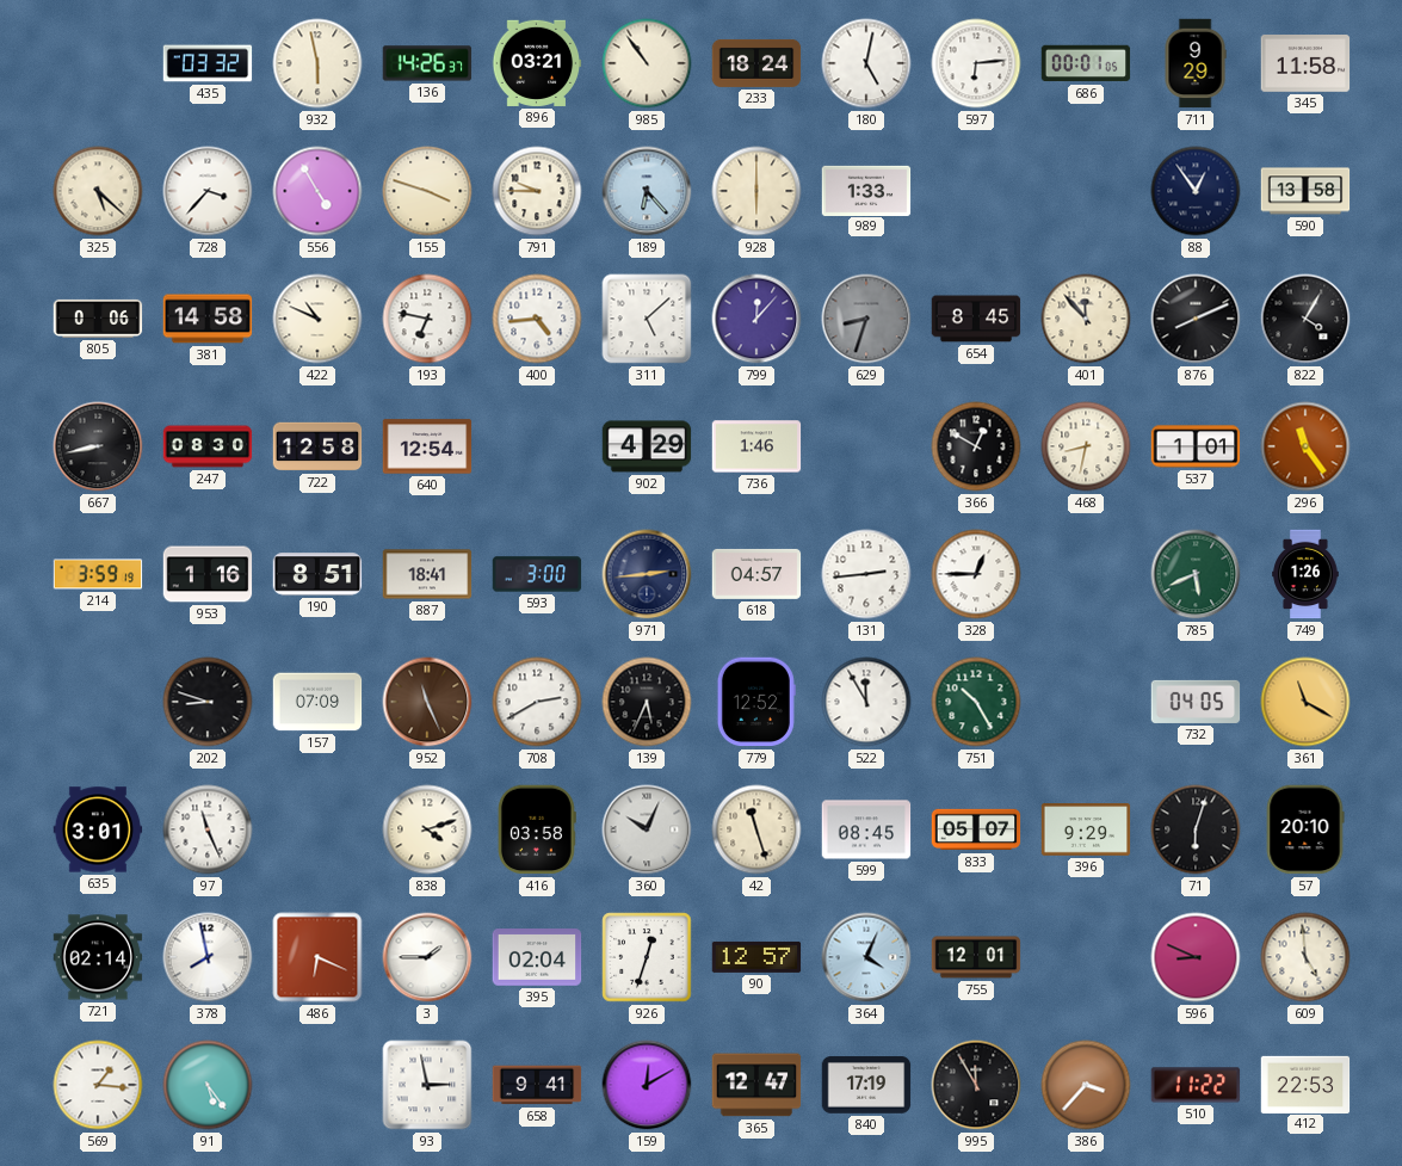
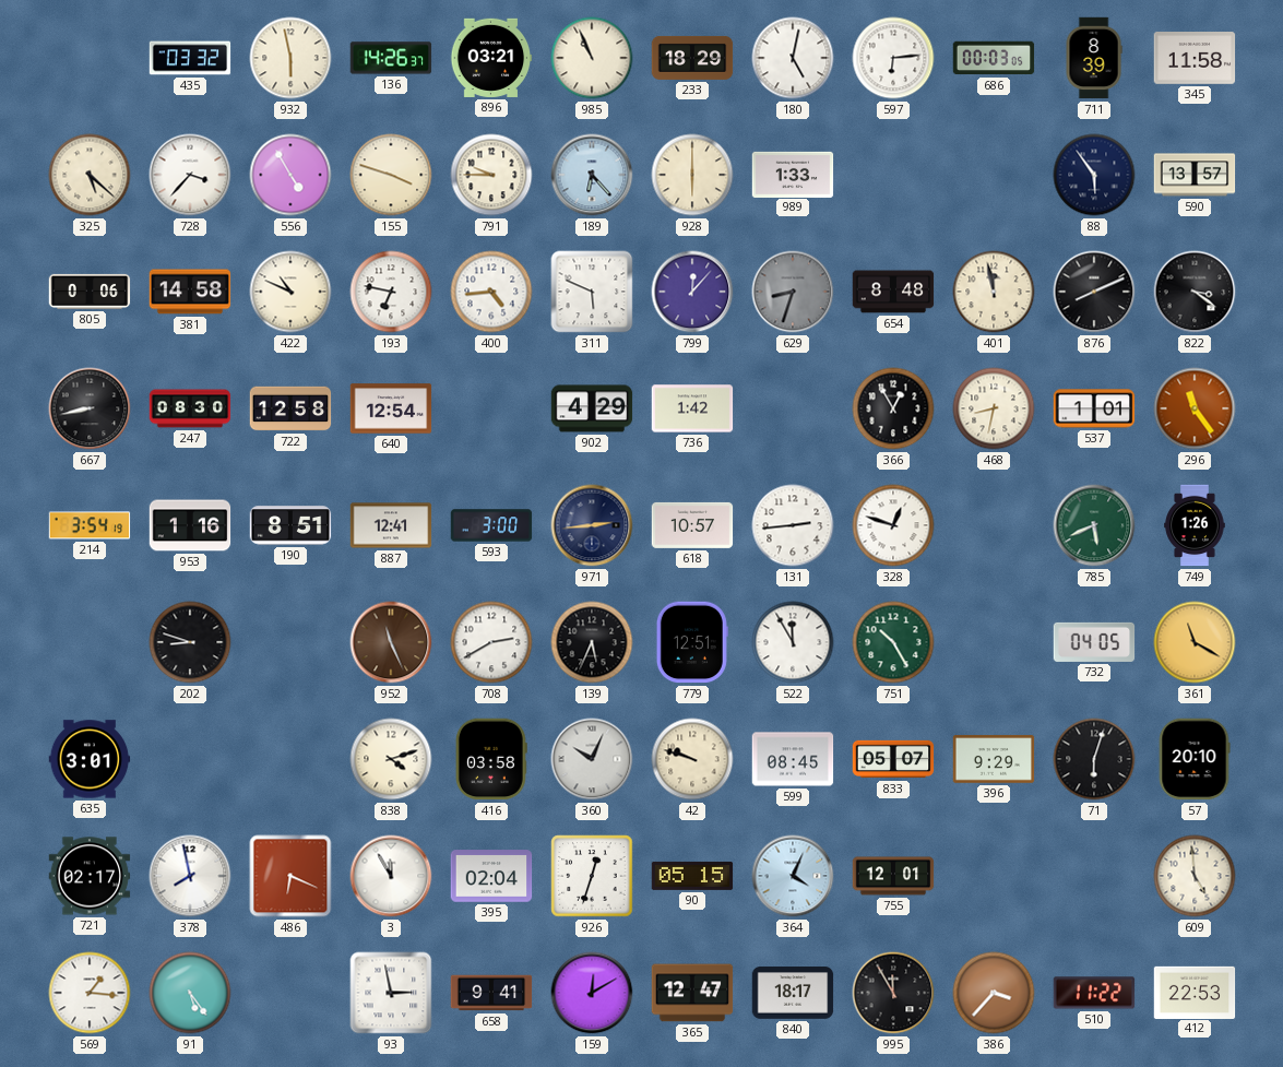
985: 10:54 -> 10:56
233: 18:24 -> 18:29
686: 00:01 -> 00:03
711: 9:29 -> 8:39
88: 12:54 -> 5:54
590: 13:58 -> 13:57
311: 5:08 -> 5:49
654: 8:45 -> 8:48
401: 11:53 -> 11:58
822: 4:05 -> 3:21
736: 1:46 -> 1:42
366: 12:50 -> 12:55
214: 3:59 -> 3:54
887: 18:41 -> 12:41
618: 04:57 -> 10:57
328: 12:45 -> 12:48
157: 07:09 -> none
779: 12:52 -> 12:51
97: 11:26 -> none
42: 11:27 -> 9:48
721: 02:14 -> 02:17
3: 1:45 -> 11:55
90: 12:57 -> 05:15
596: 8:49 -> none
840: 17:19 -> 18:17
